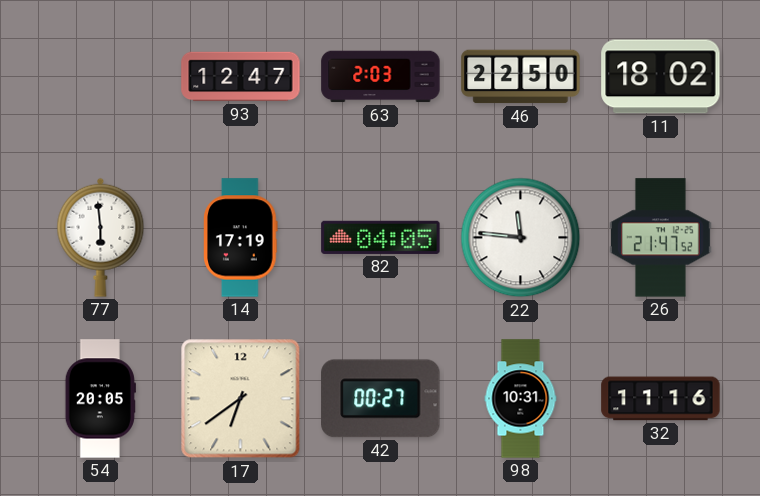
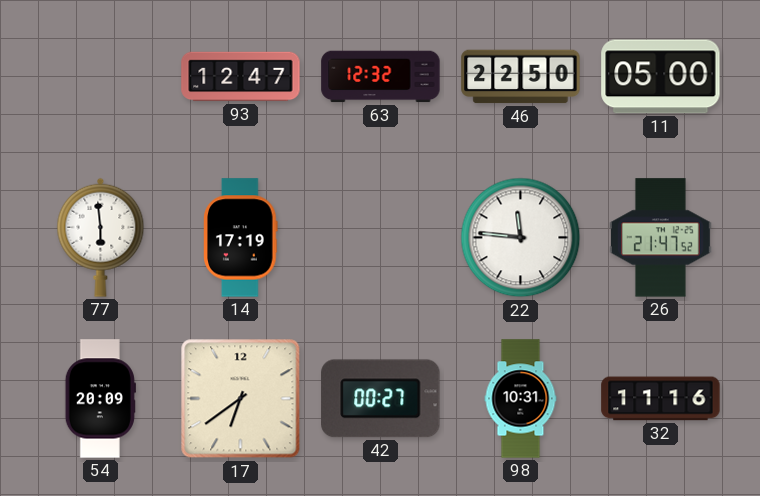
63: 2:03 -> 12:32
11: 18:02 -> 05:00
82: 04:05 -> none
54: 20:05 -> 20:09
